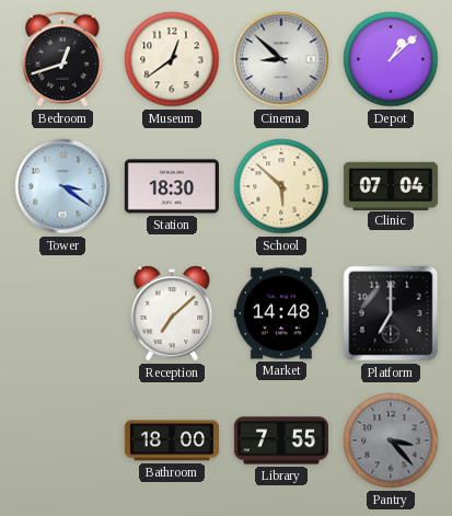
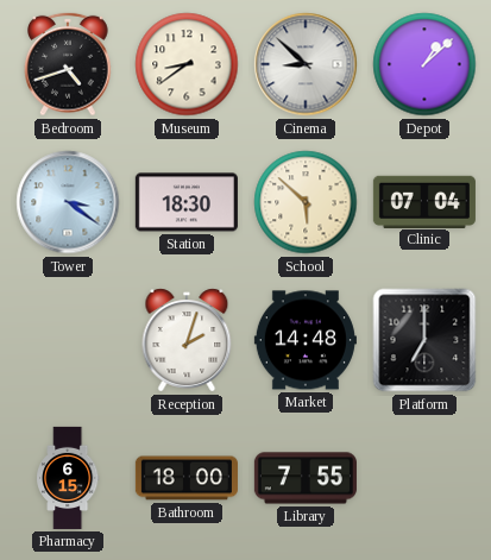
Bedroom: 12:42 -> 4:42
Museum: 12:39 -> 8:39
Reception: 7:08 -> 2:03
Pharmacy: none -> 6:15
Pantry: 3:23 -> none
